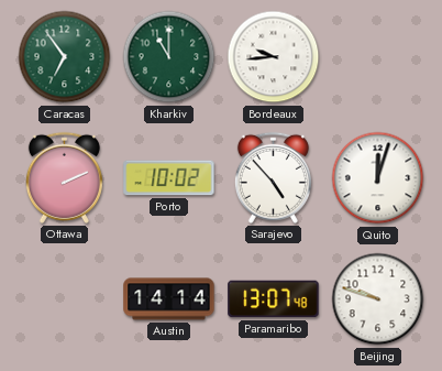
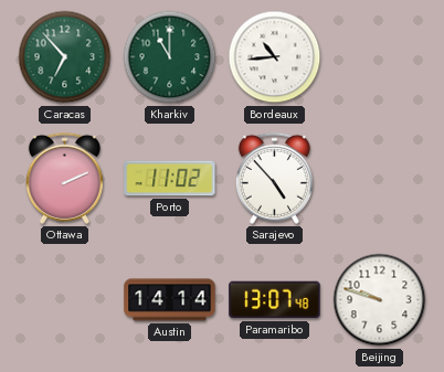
Caracas: 6:54 -> 6:53
Bordeaux: 9:44 -> 10:44
Porto: 10:02 -> 11:02
Quito: 12:03 -> none
